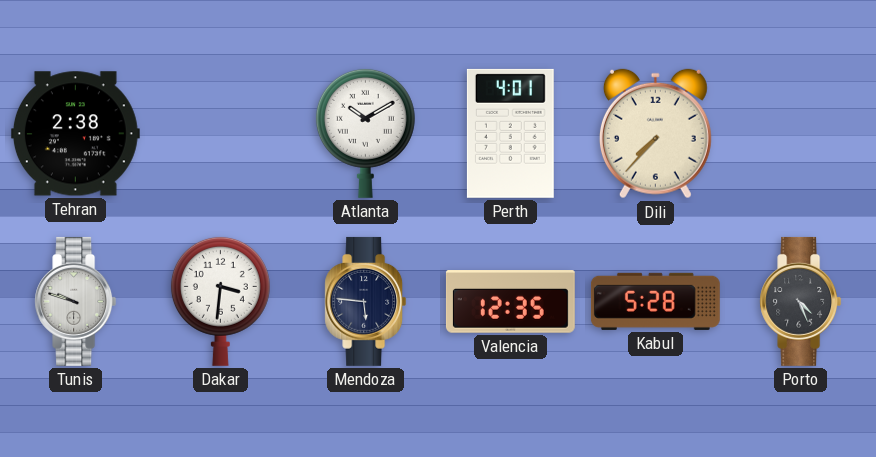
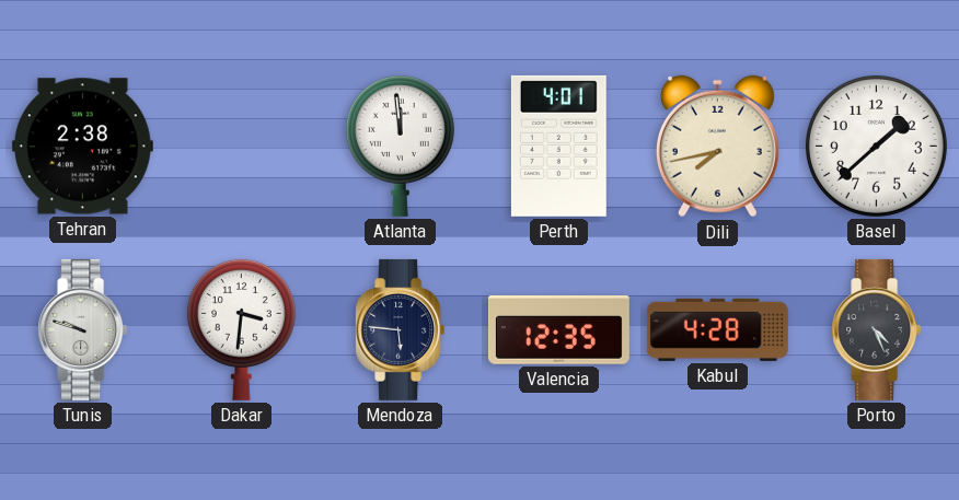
Atlanta: 10:10 -> 11:59
Dili: 7:37 -> 7:43
Basel: none -> 1:38
Kabul: 5:28 -> 4:28
